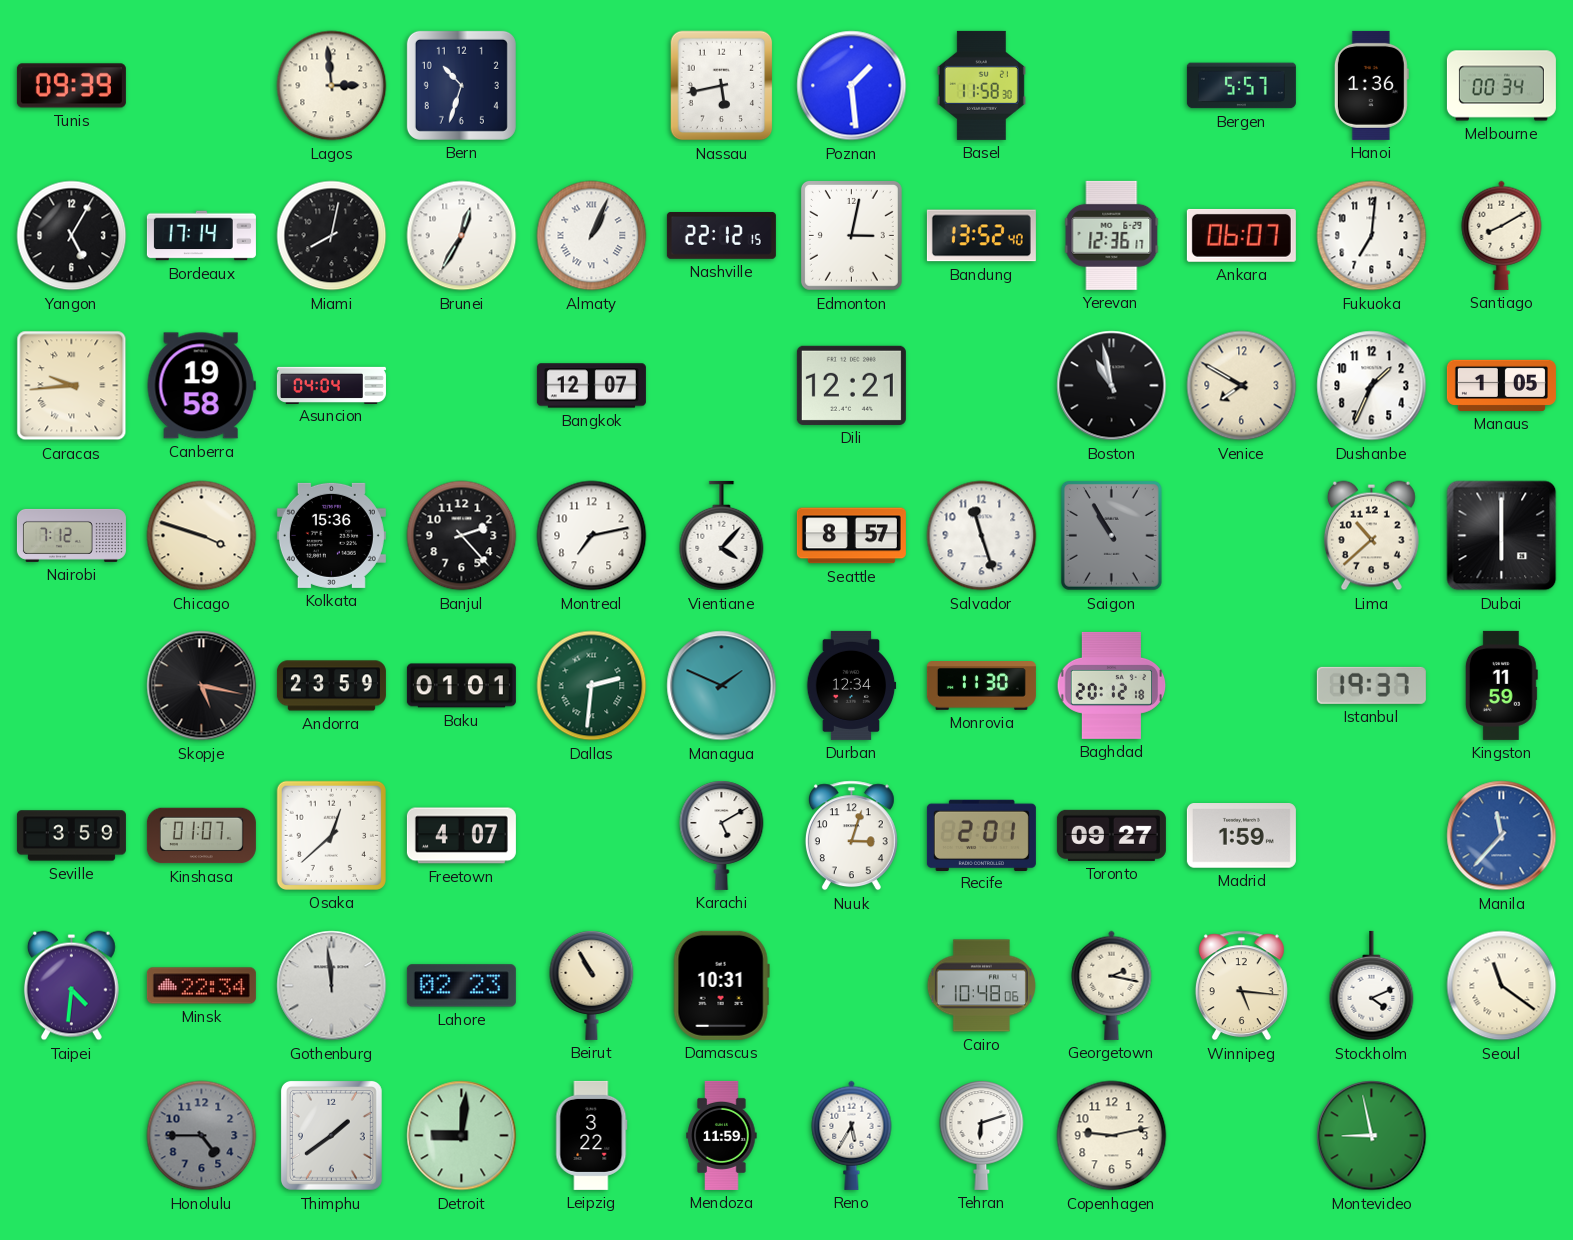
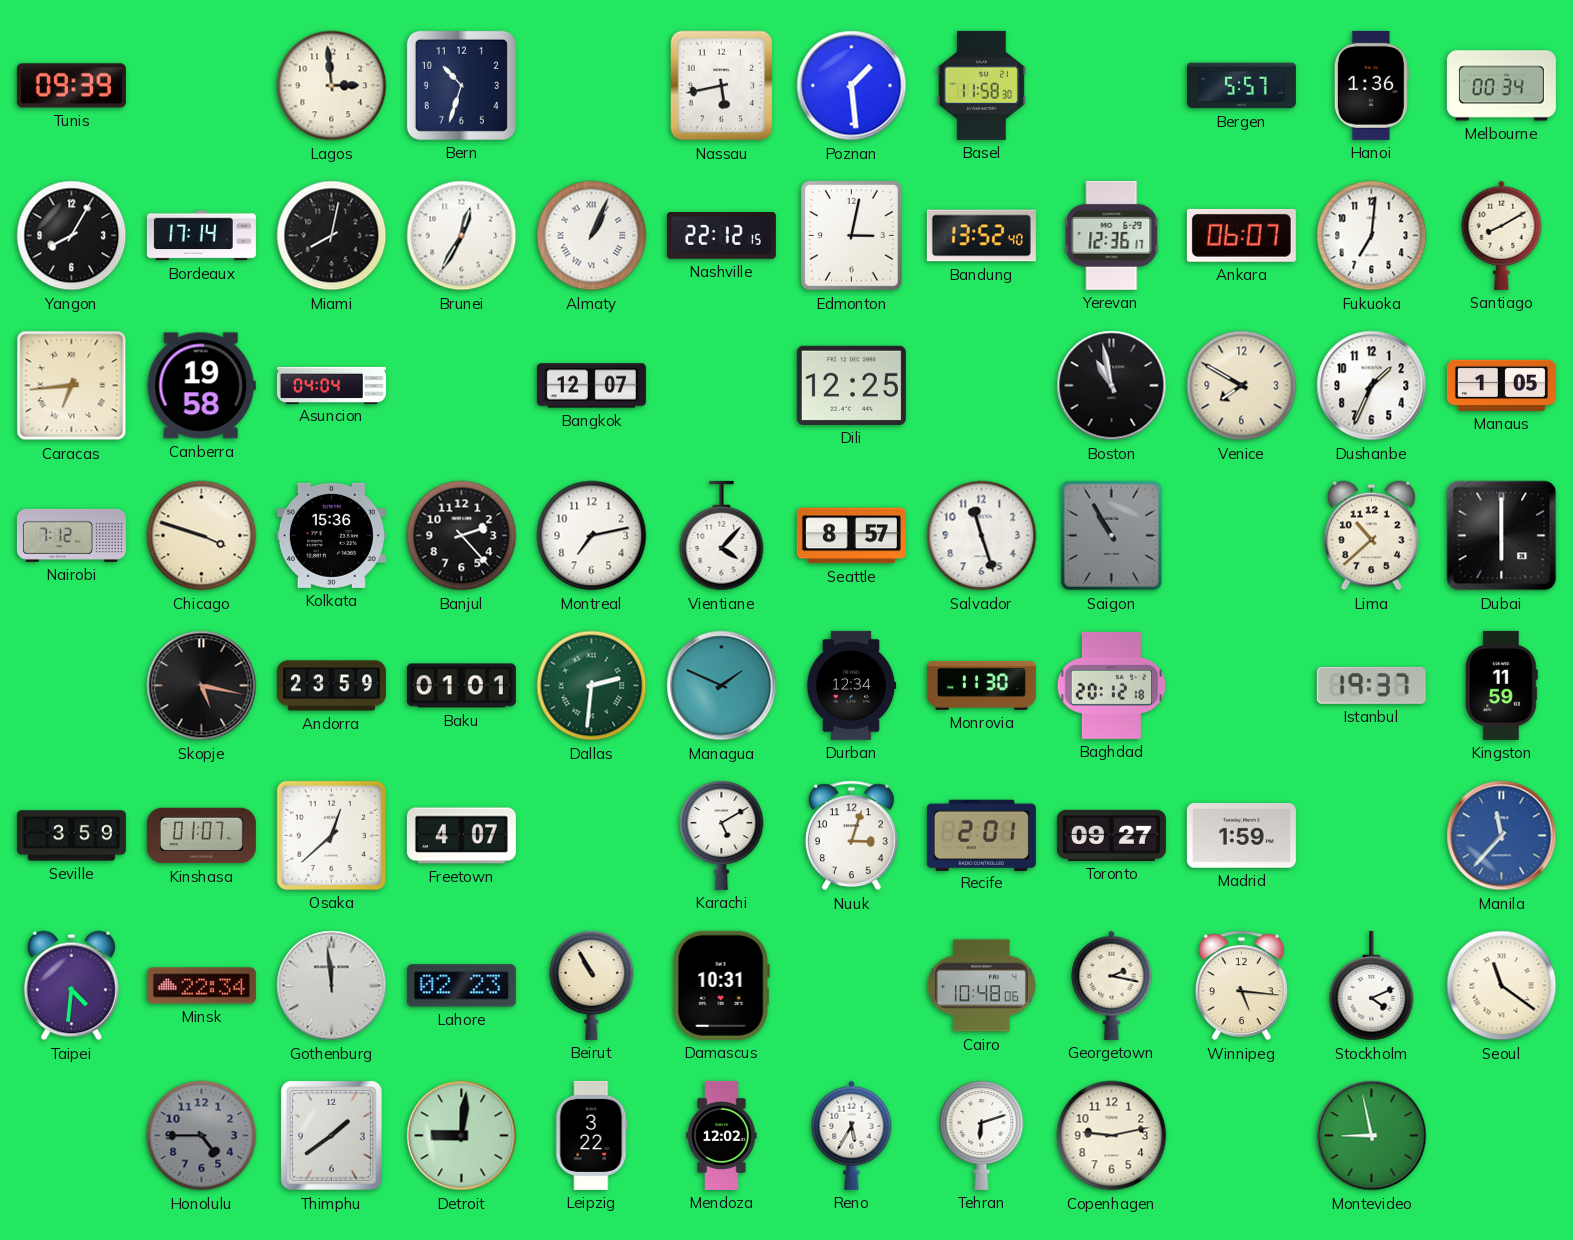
Yangon: 5:05 -> 8:05
Caracas: 9:44 -> 6:44
Dili: 12:21 -> 12:25
Mendoza: 11:59 -> 12:02
